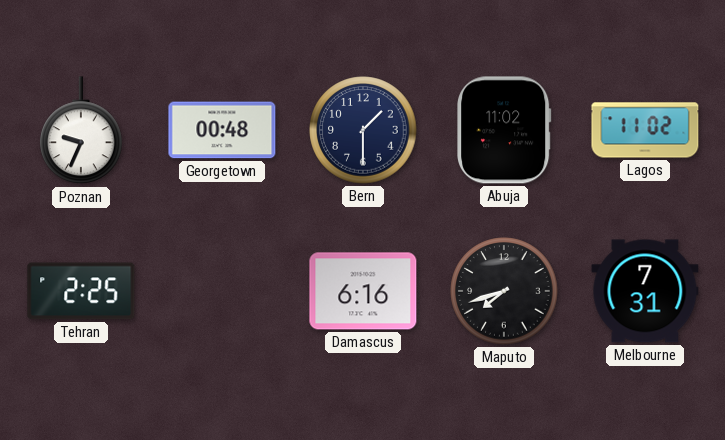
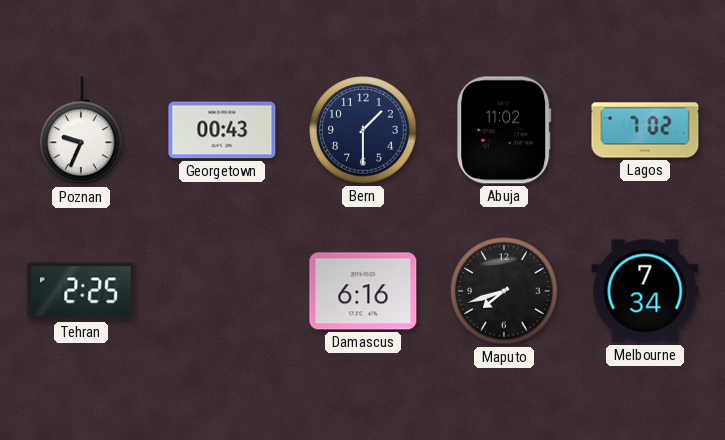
Georgetown: 00:48 -> 00:43
Lagos: 11:02 -> 7:02
Melbourne: 7:31 -> 7:34
